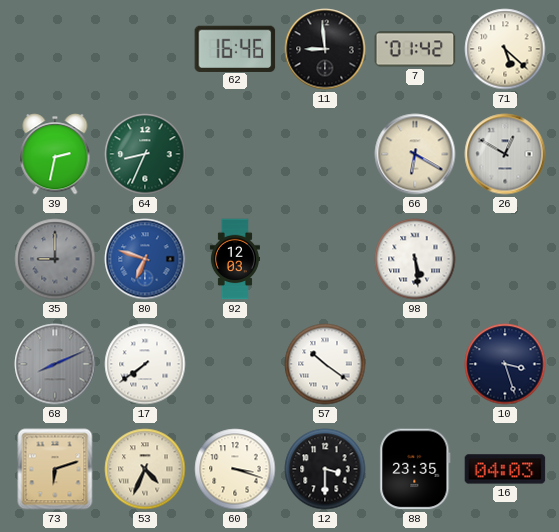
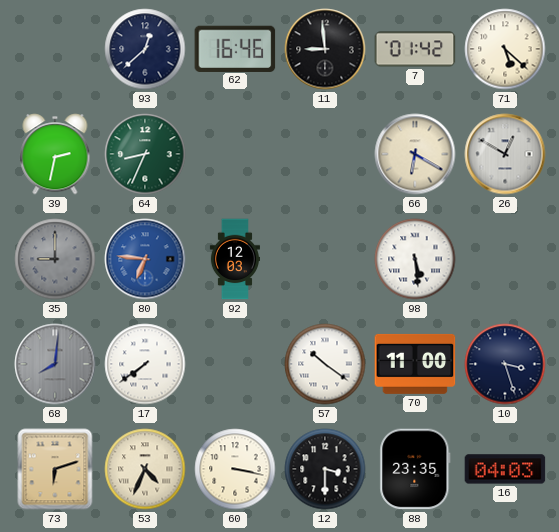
93: none -> 12:38
80: 6:48 -> 6:46
68: 8:11 -> 8:01
70: none -> 11:00
60: 3:18 -> 3:17
